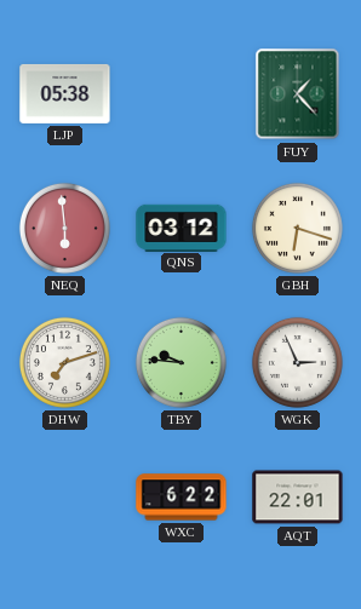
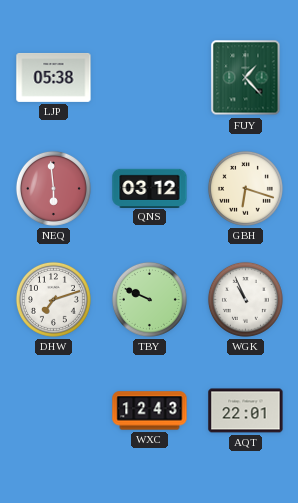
TBY: 9:46 -> 9:49
WGK: 2:56 -> 10:56
WXC: 6:22 -> 12:43
